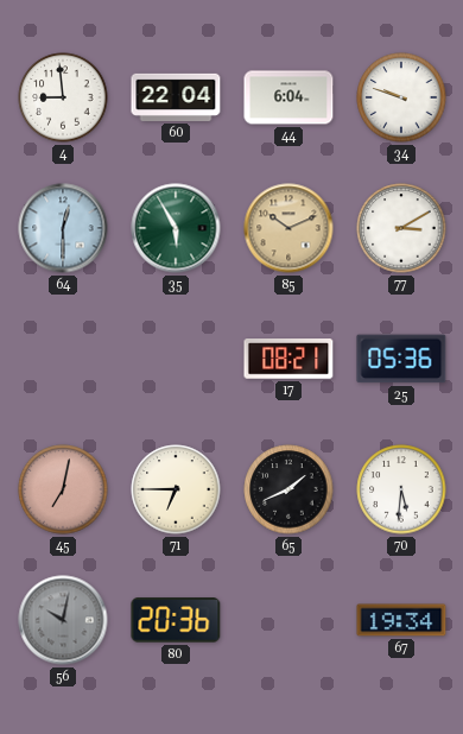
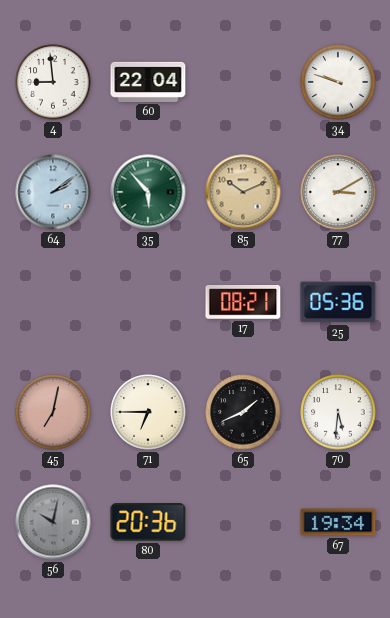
44: 6:04 -> none
64: 12:30 -> 2:09
35: 5:55 -> 5:53
